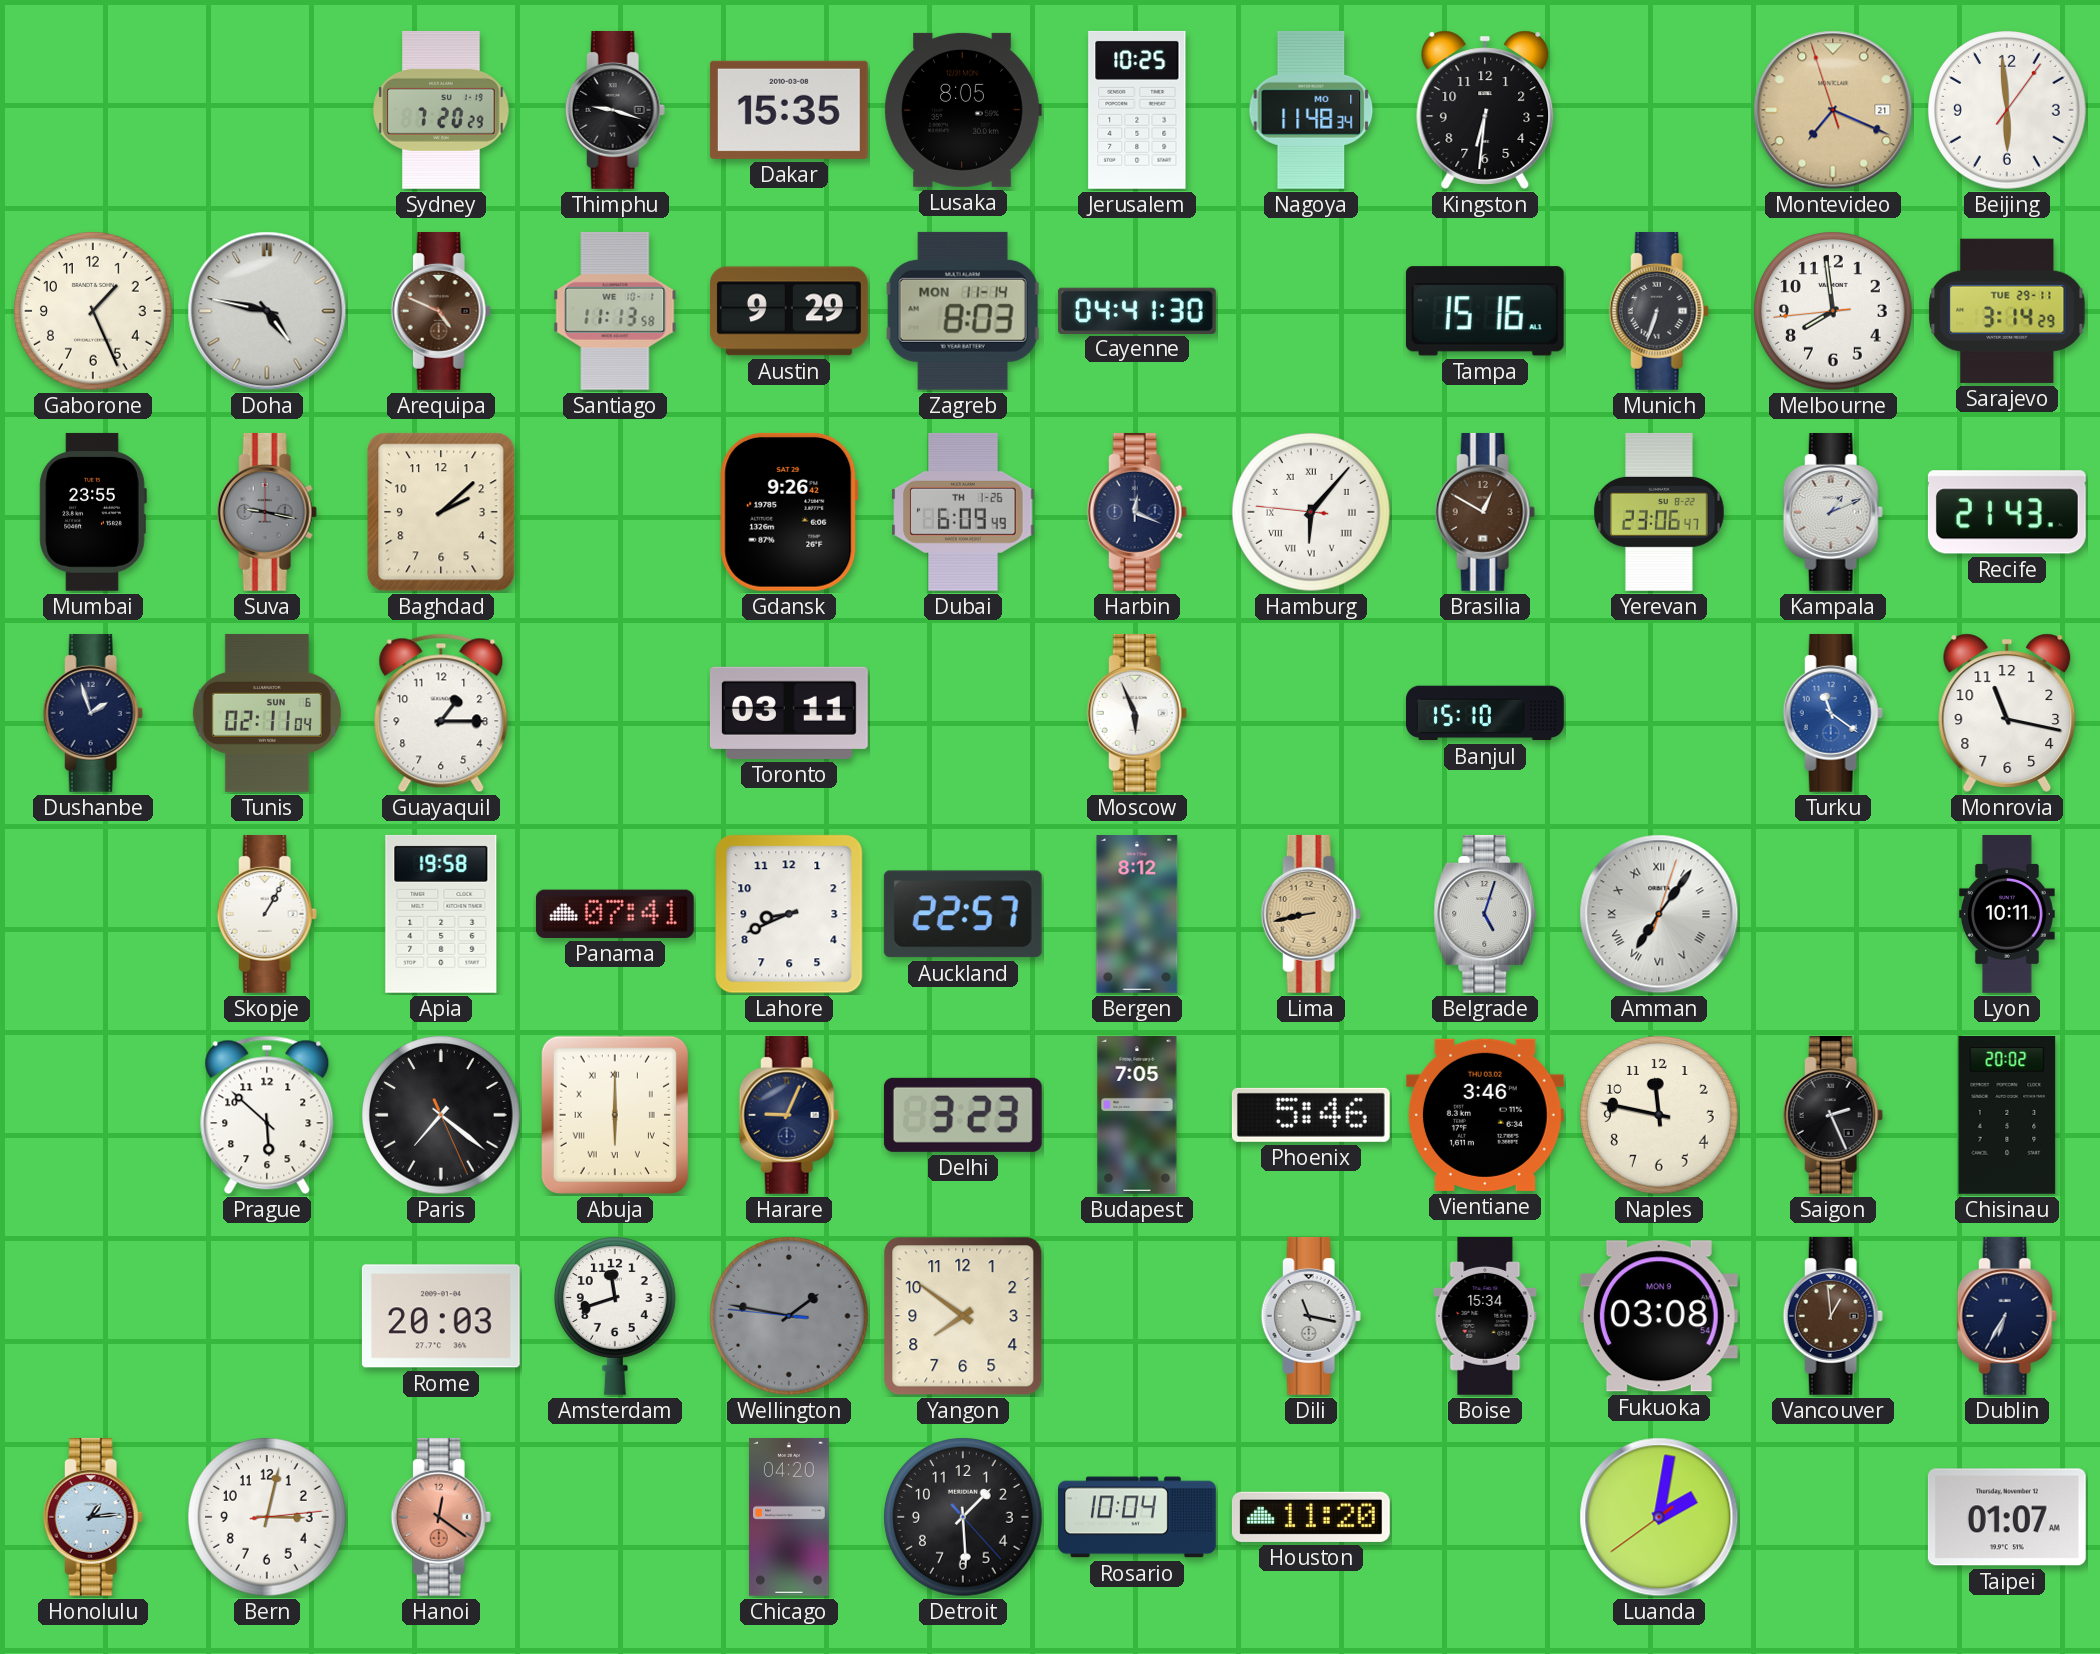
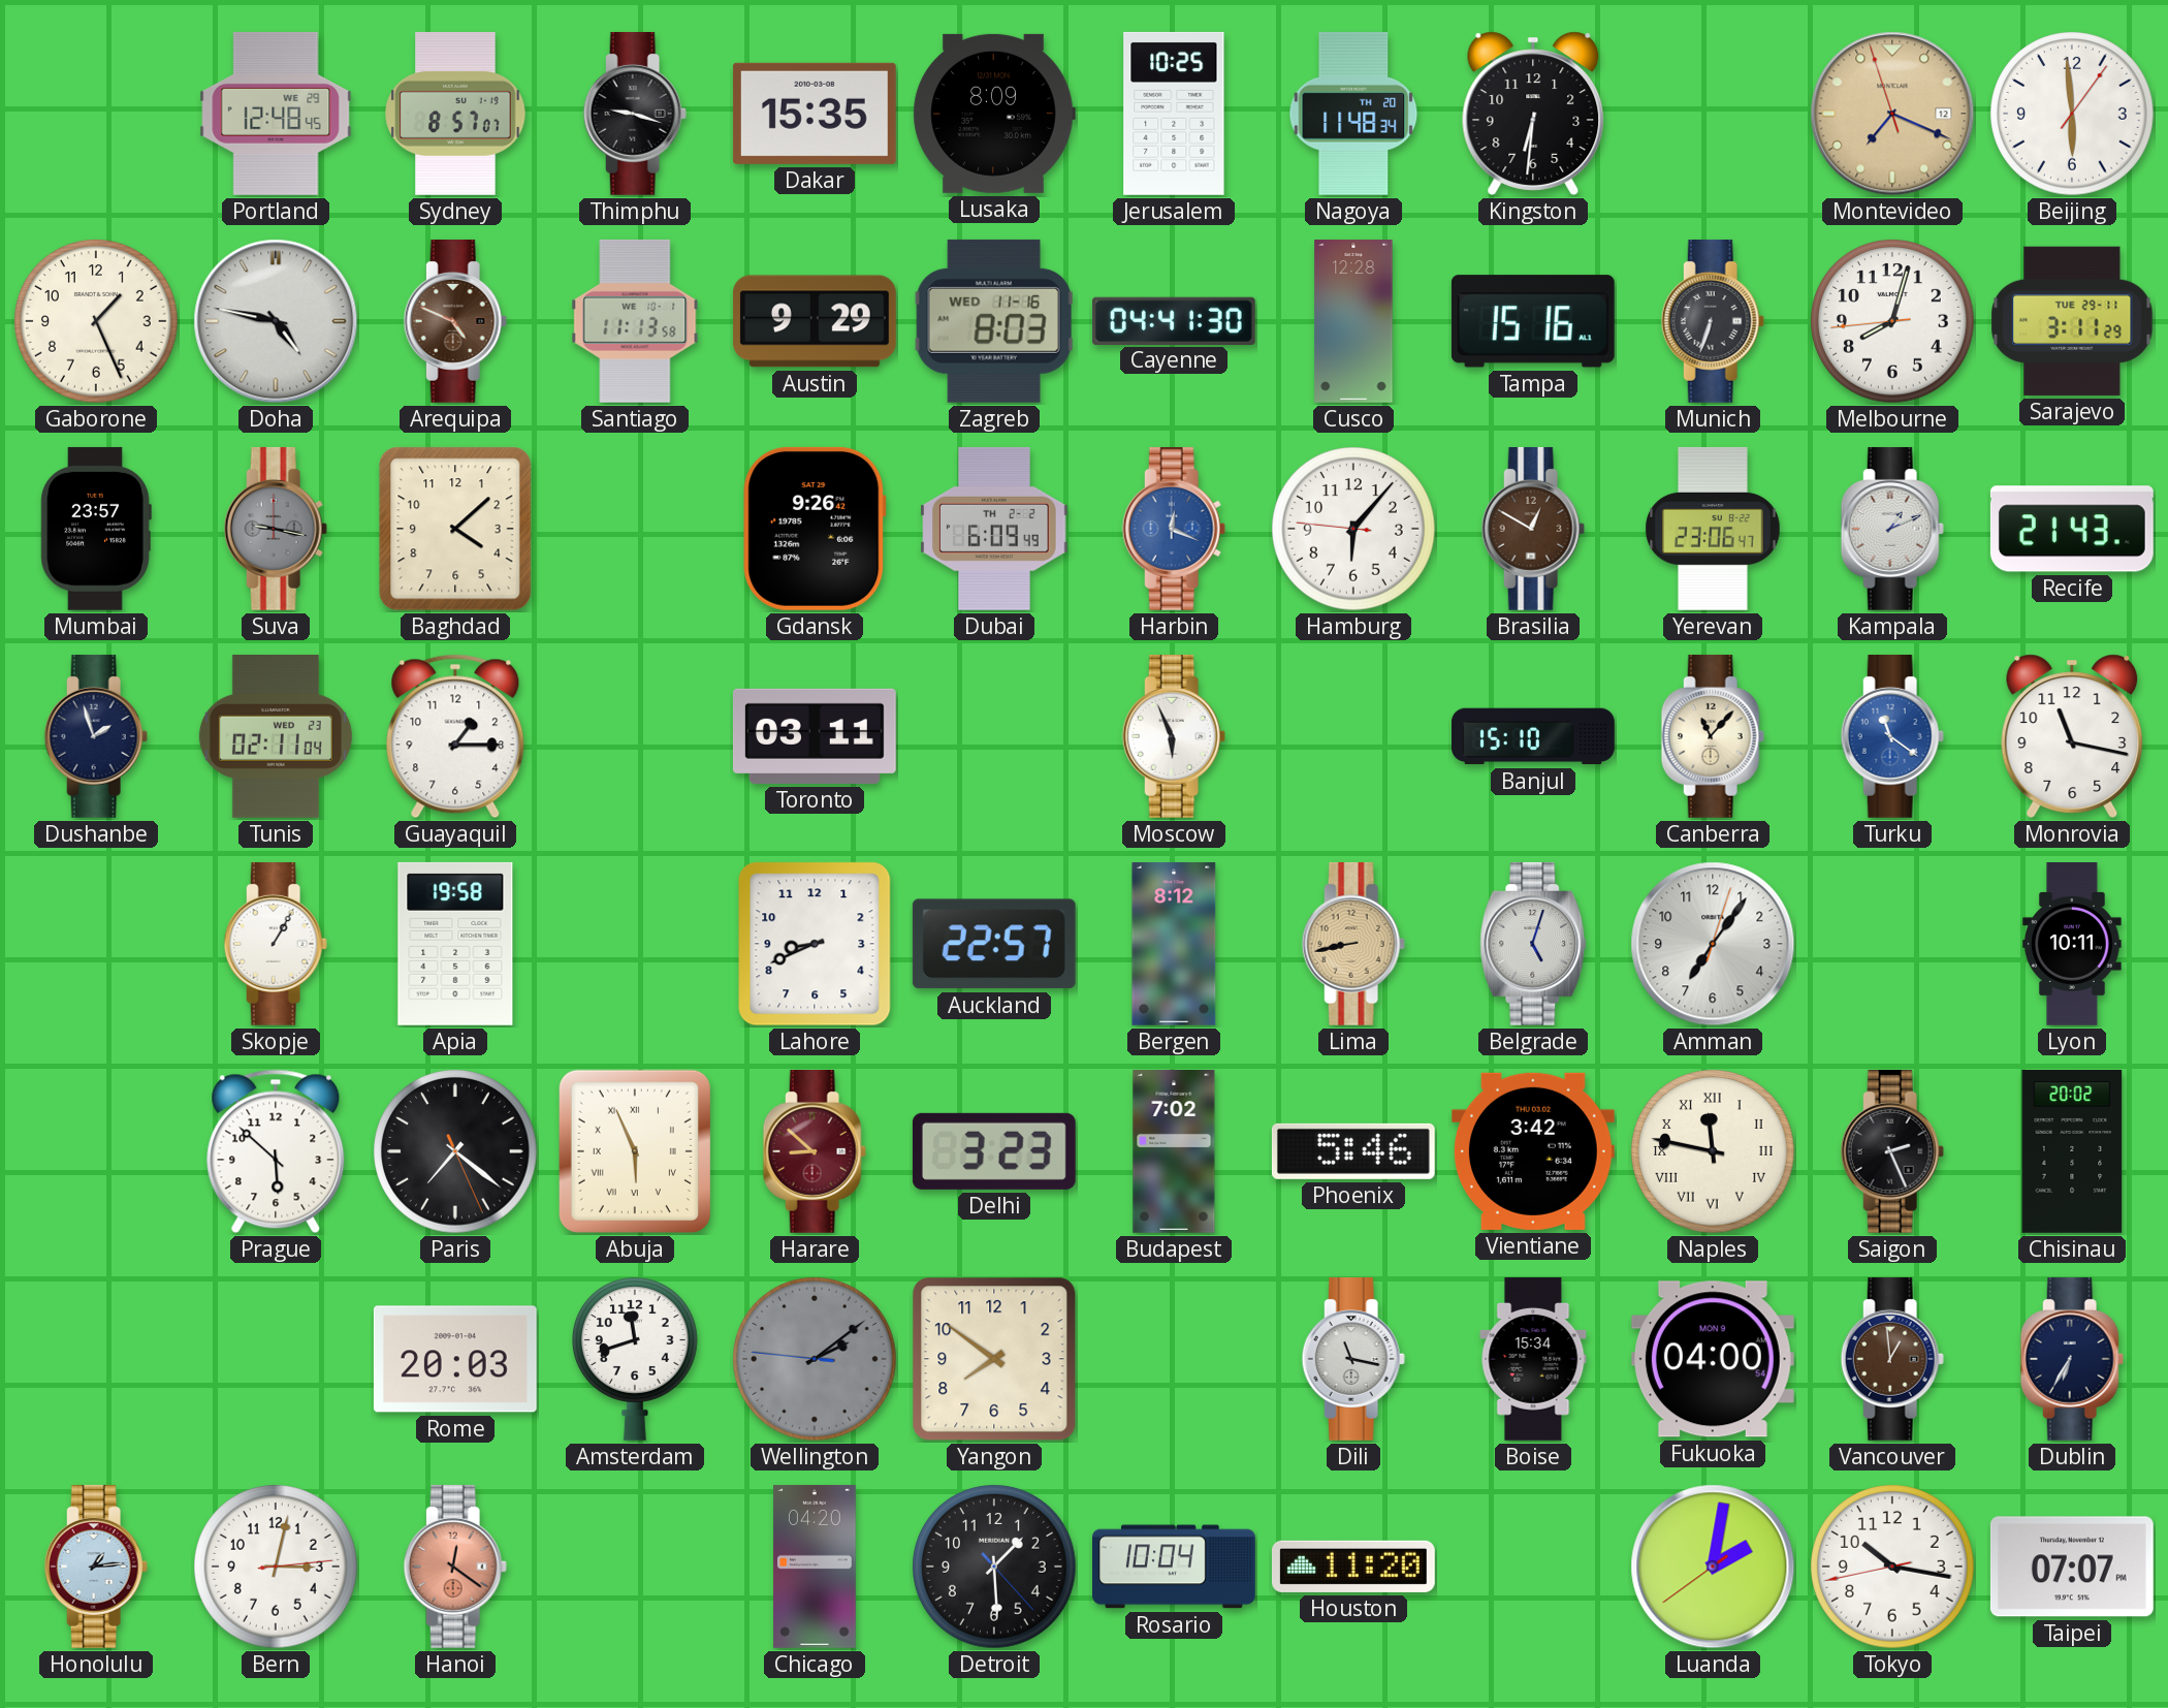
Portland: none -> 12:48
Sydney: 7:20 -> 8:57
Lusaka: 8:05 -> 8:09
Nagoya date: MO 1 -> TH 20
Montevideo date: 21 -> 12
Zagreb date: MON 11-14 -> WED 11-16
Cusco: none -> 12:28
Melbourne: 7:58 -> 8:02
Sarajevo: 3:14 -> 3:11
Mumbai: 23:55 -> 23:57
Baghdad: 2:08 -> 4:08
Dubai date: TH 1-26 -> TH 2-2
Harbin dial: navy -> blue
Hamburg numerals: Roman -> Arabic
Tunis date: SUN 6 -> WED 23
Canberra: none -> 11:07
Panama: 07:41 -> none
Amman numerals: Roman -> Arabic
Abuja: 6:00 -> 5:56
Harare: 9:04 -> 8:52
Harare dial: navy -> burgundy
Budapest: 7:05 -> 7:02
Vientiane: 3:46 -> 3:42
Naples numerals: Arabic -> Roman
Wellington: 1:46 -> 2:08
Fukuoka: 03:08 -> 04:00
Tokyo: none -> 10:16
Taipei: 01:07 -> 07:07
